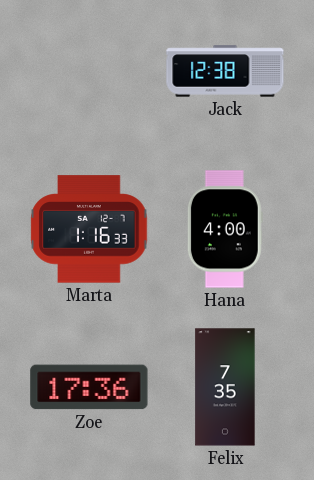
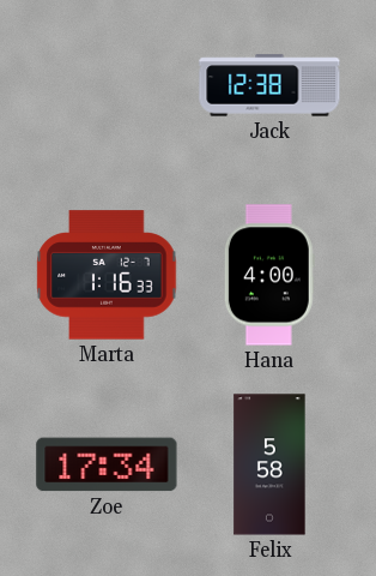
Zoe: 17:36 -> 17:34
Felix: 7:35 -> 5:58
